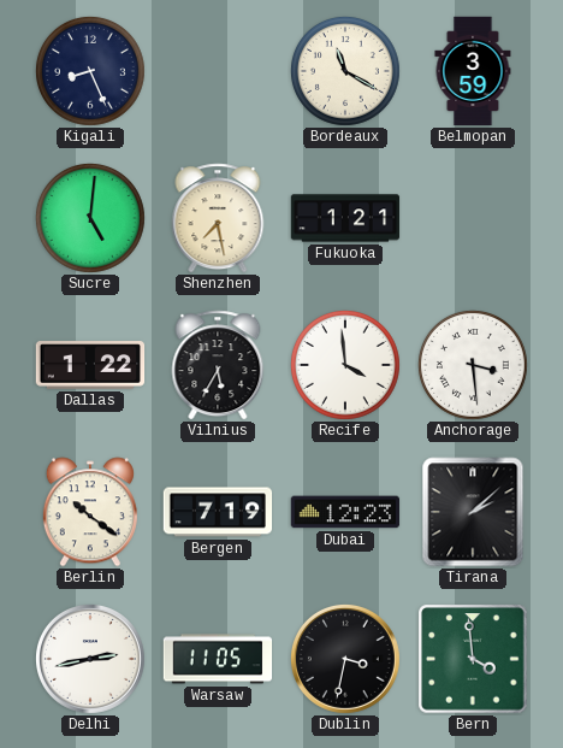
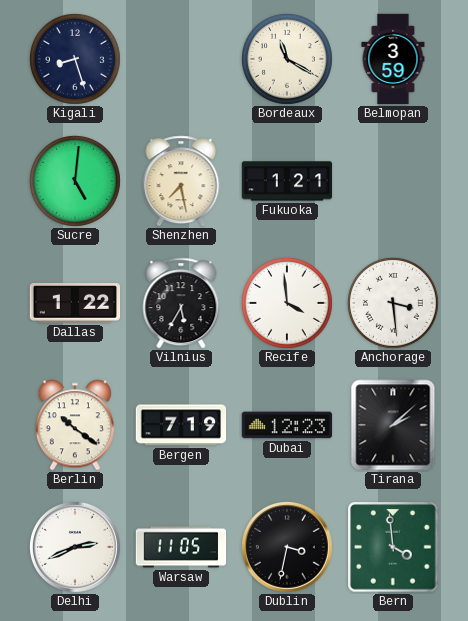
Kigali: 8:26 -> 8:27
Delhi: 2:43 -> 2:41
